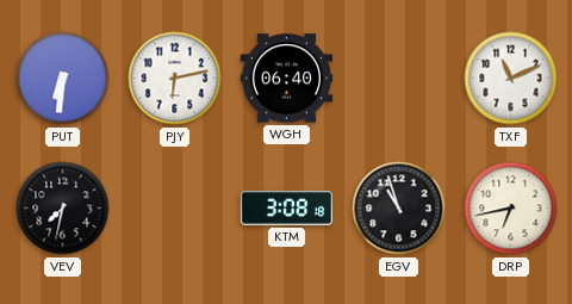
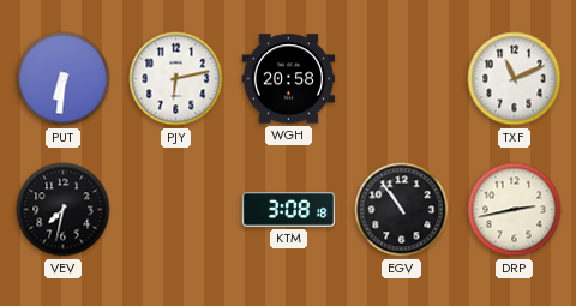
WGH: 06:40 -> 20:58
EGV: 10:57 -> 10:54
DRP: 6:43 -> 2:43
